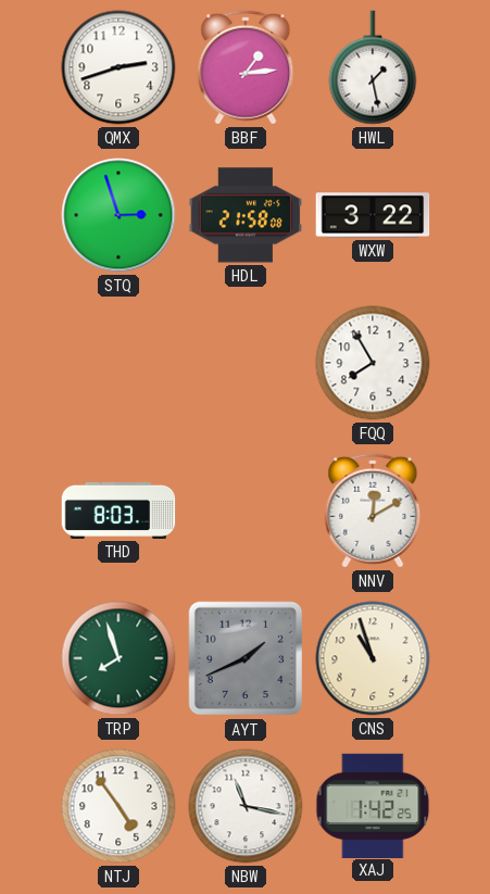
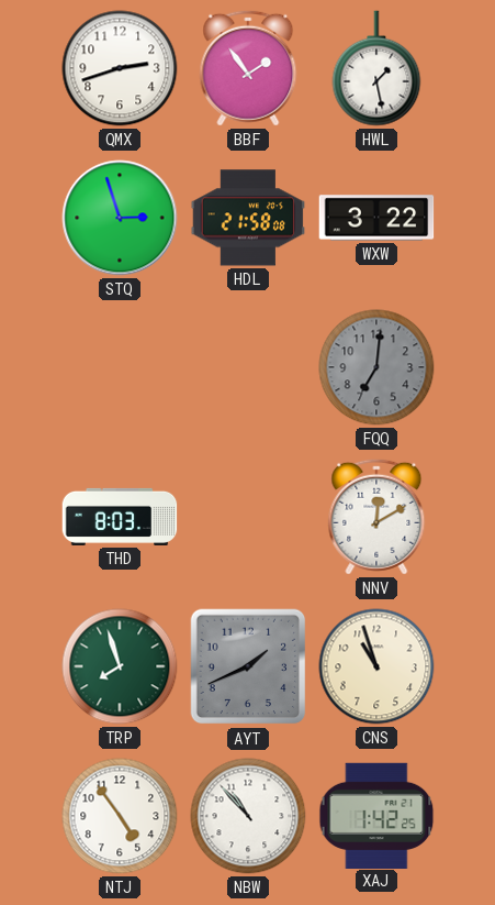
BBF: 1:14 -> 1:54
FQQ: 7:55 -> 7:01
FQQ dial: white -> grey
NBW: 11:17 -> 10:53
